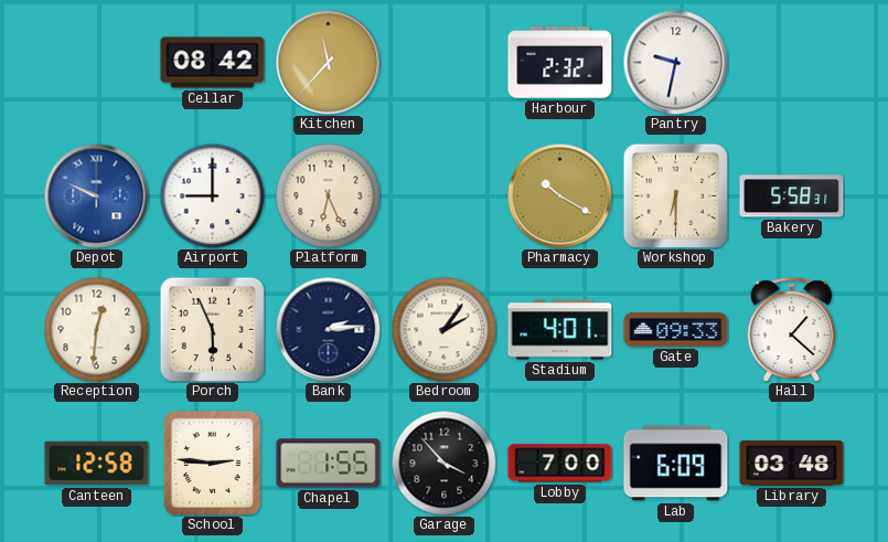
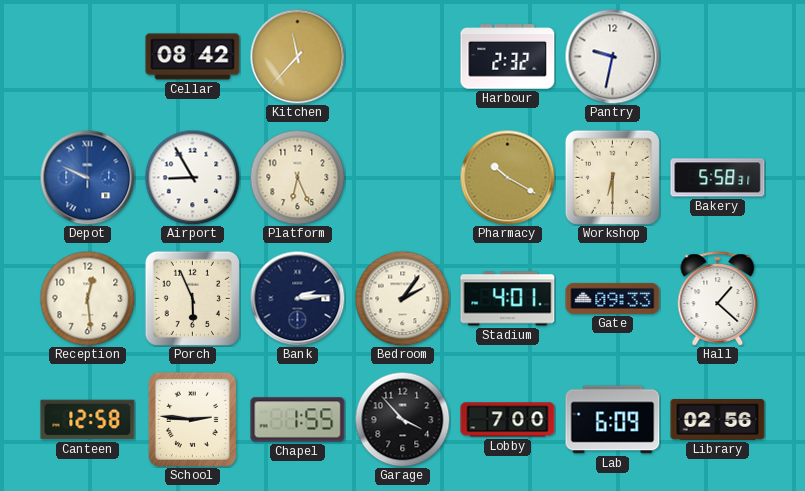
Airport: 9:00 -> 8:55
Reception: 12:31 -> 12:29
Library: 03:48 -> 02:56
